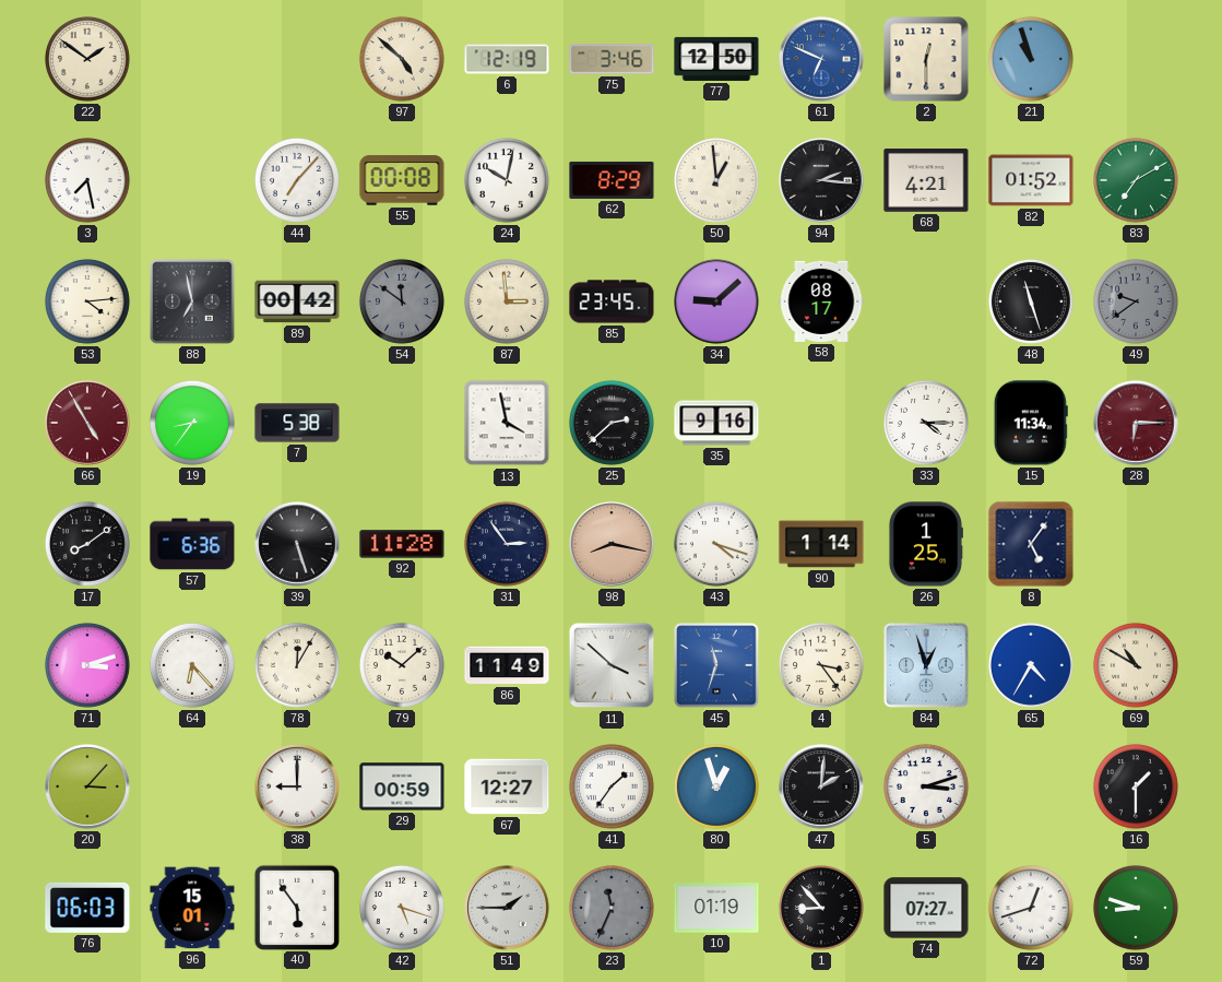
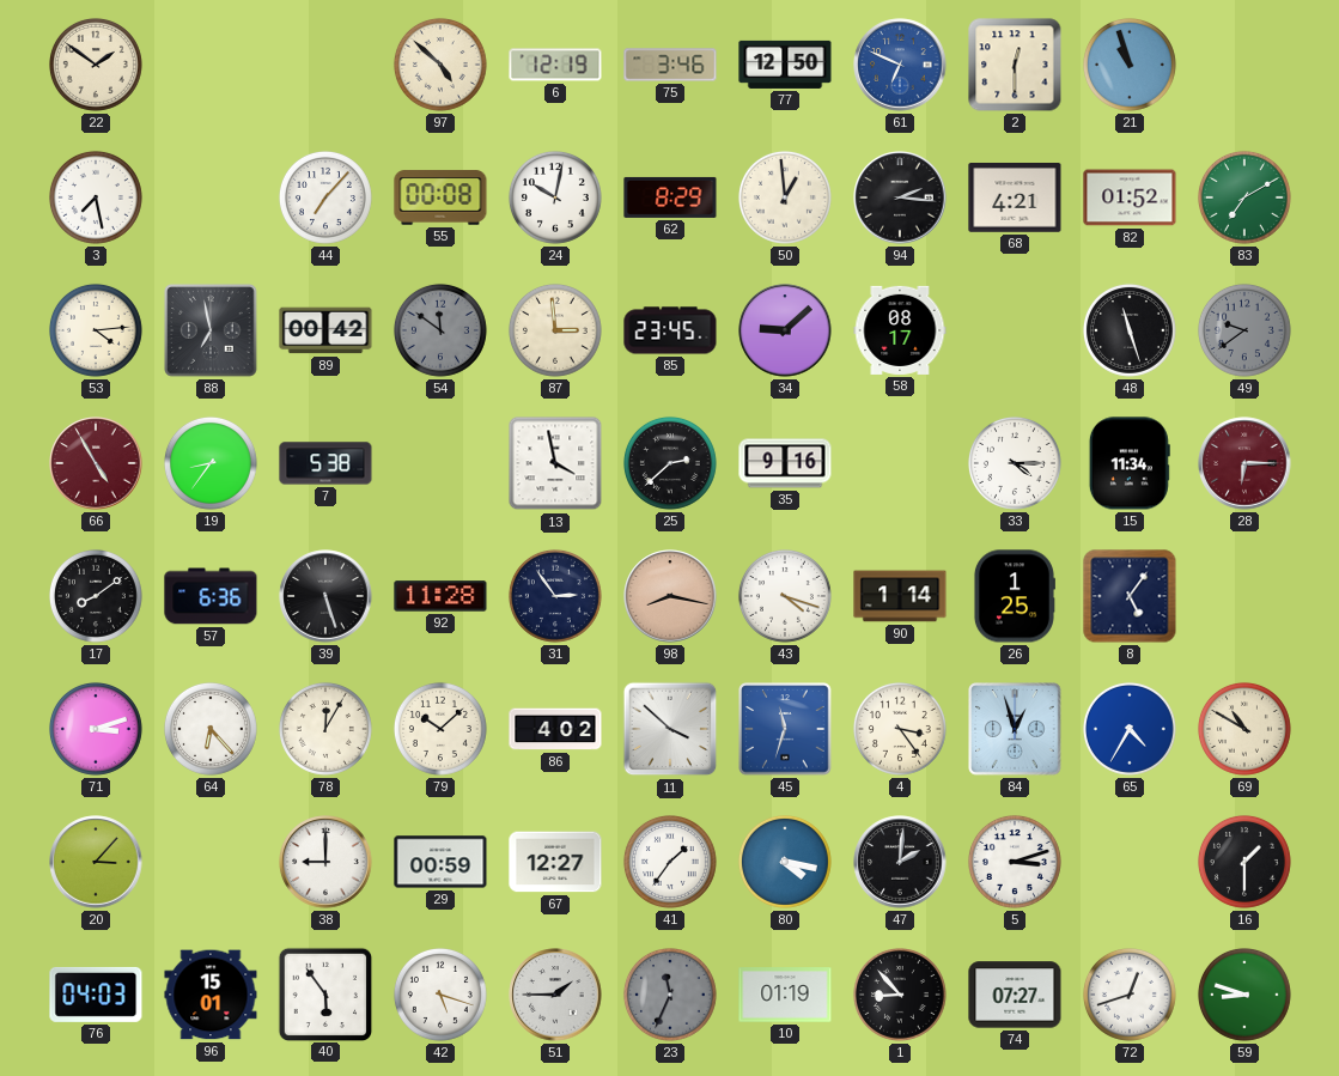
86: 11:49 -> 4:02
80: 12:57 -> 4:17
76: 06:03 -> 04:03
